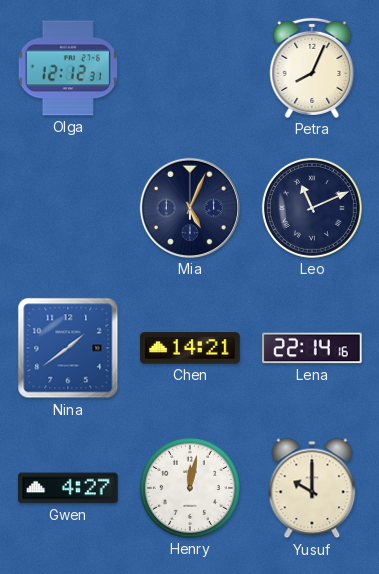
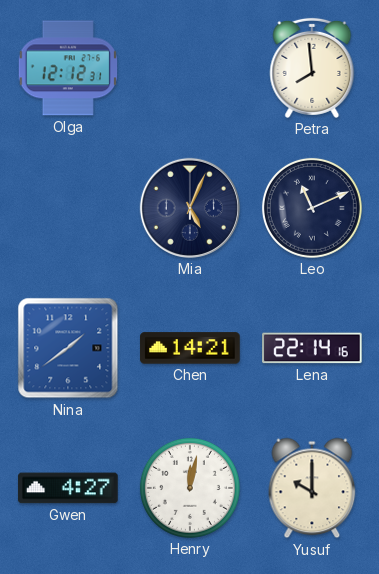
Petra: 8:04 -> 7:59
